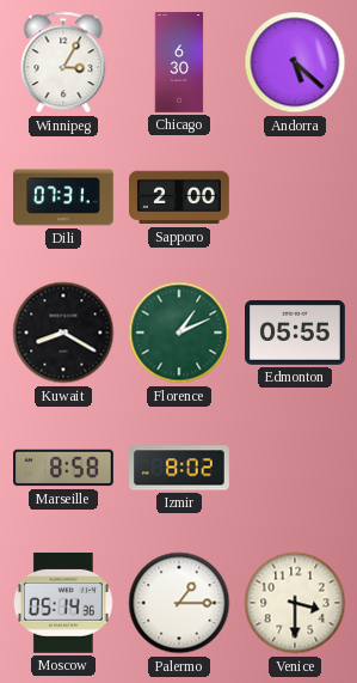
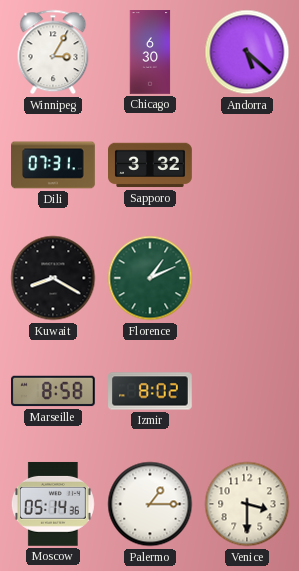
Sapporo: 2:00 -> 3:32
Edmonton: 05:55 -> none
